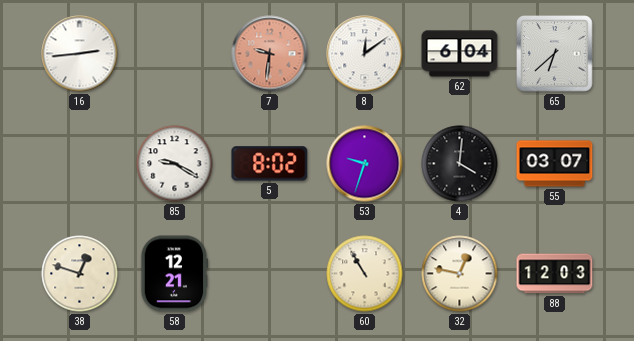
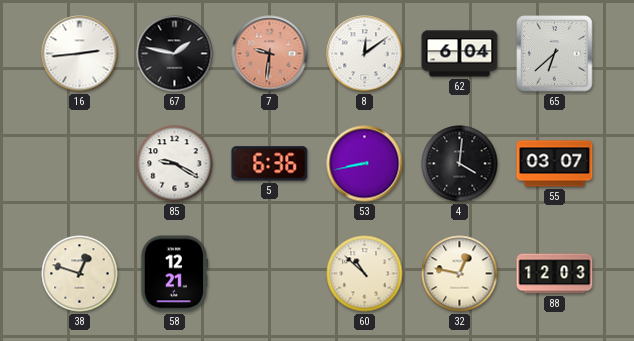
67: none -> 1:47
5: 8:02 -> 6:36
53: 9:33 -> 8:43
60: 10:55 -> 10:52
